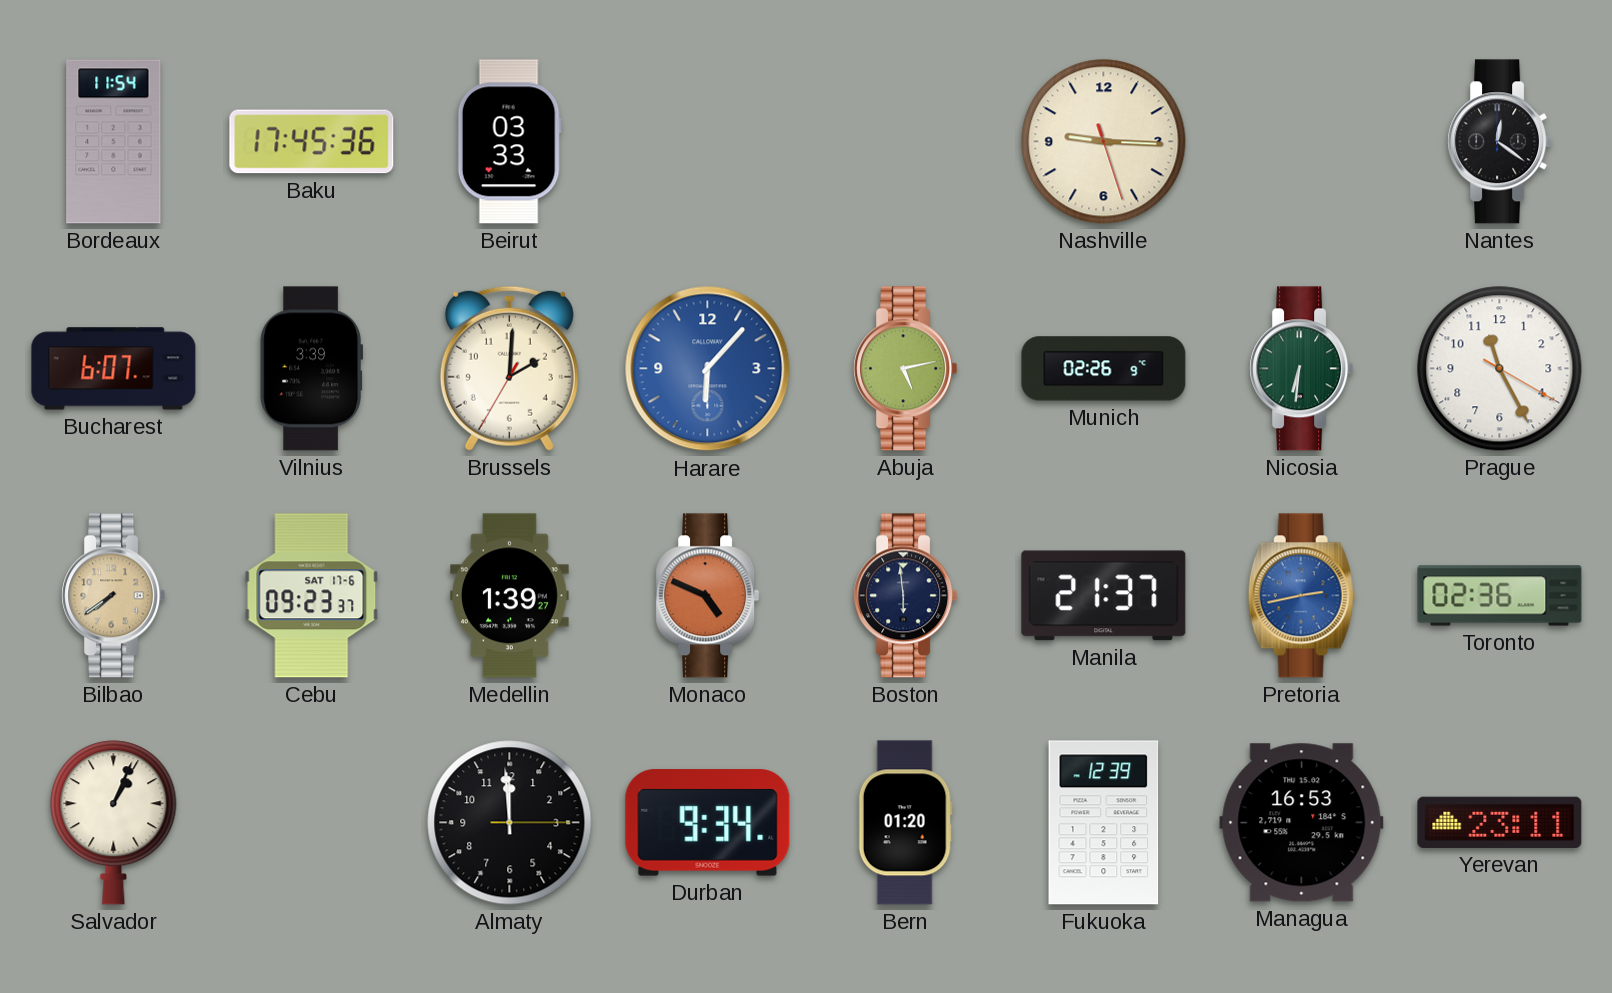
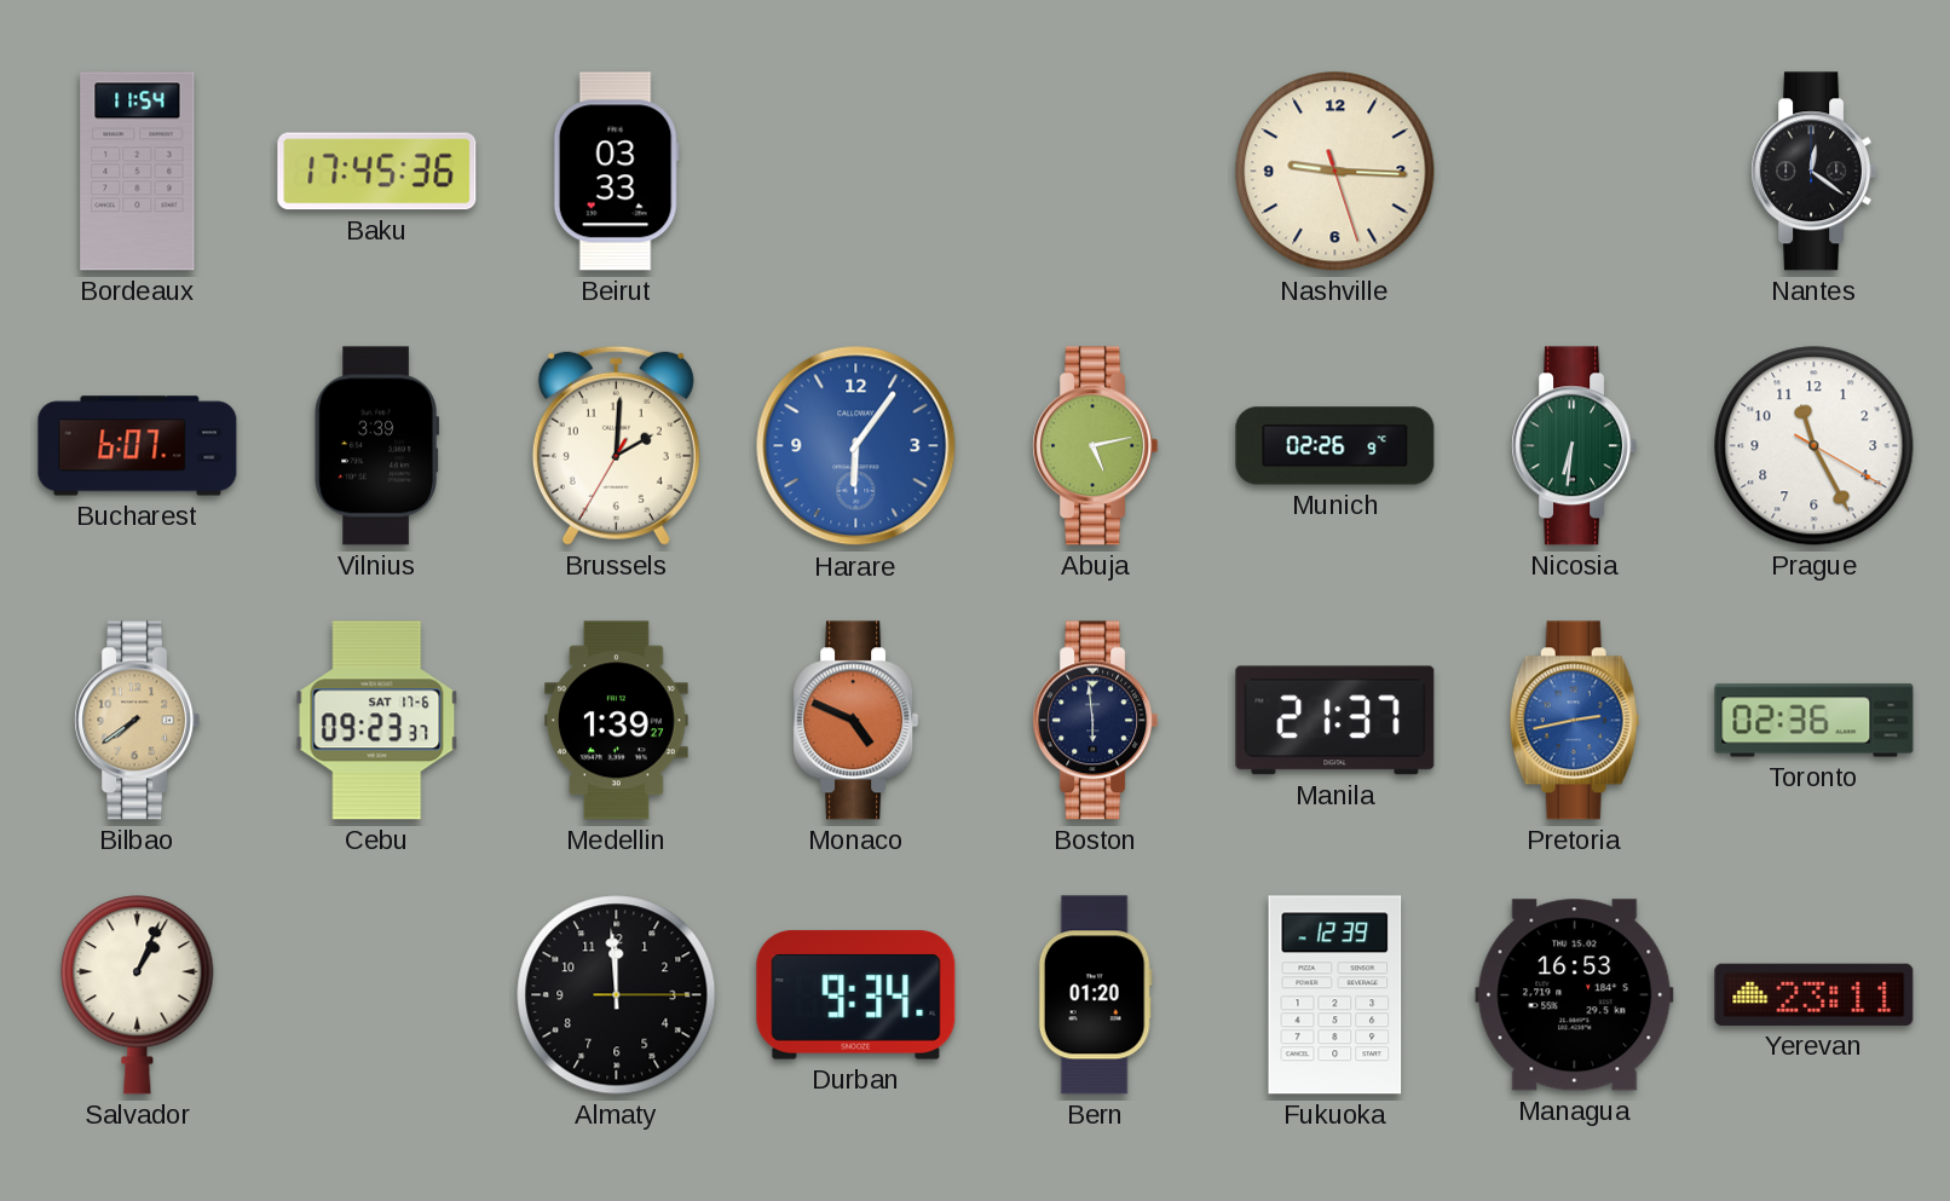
Harare: 6:07 -> 6:06
